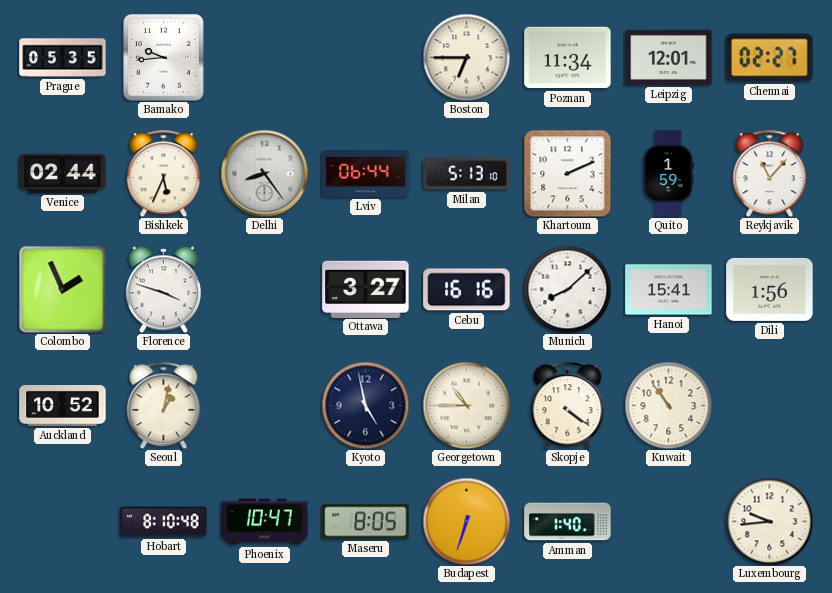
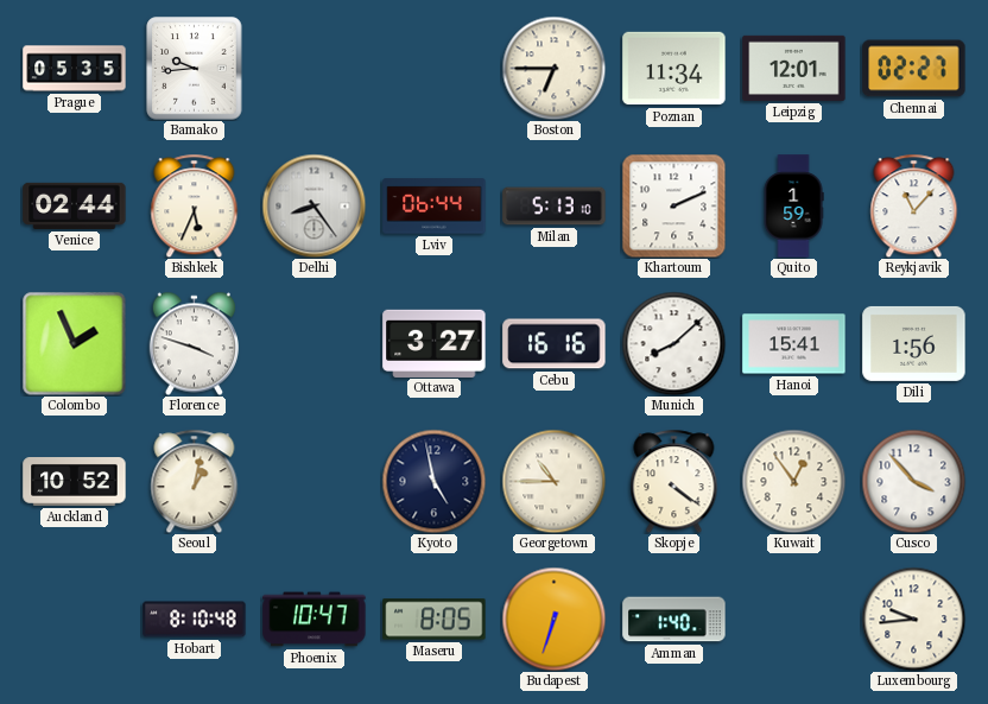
Kuwait: 10:54 -> 12:54
Cusco: none -> 3:53
